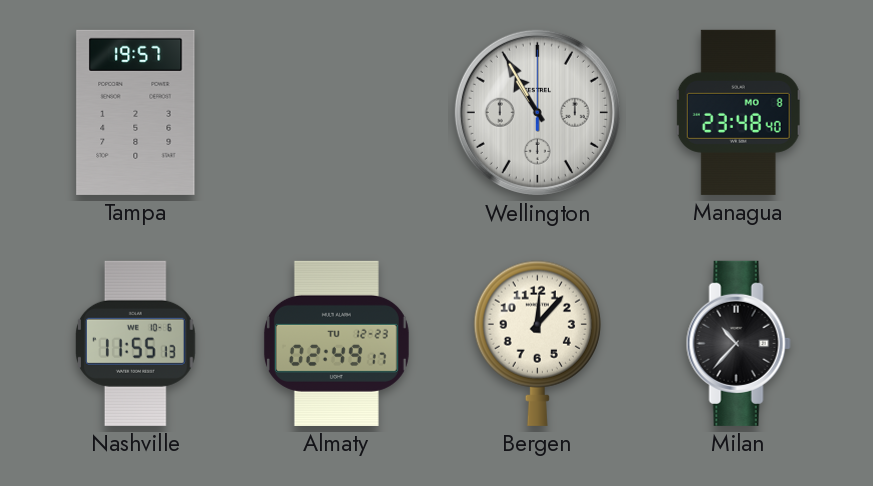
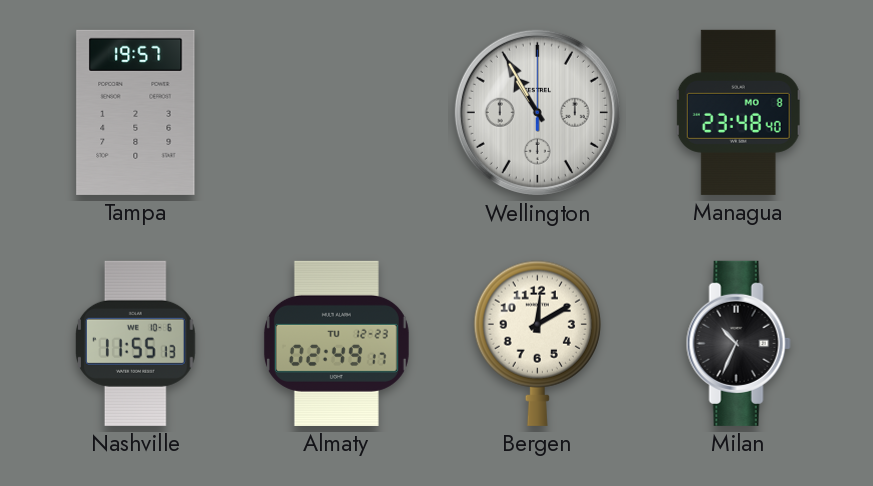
Bergen: 12:07 -> 12:10
Milan: 10:37 -> 10:34
